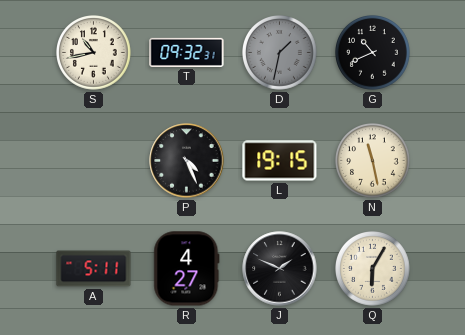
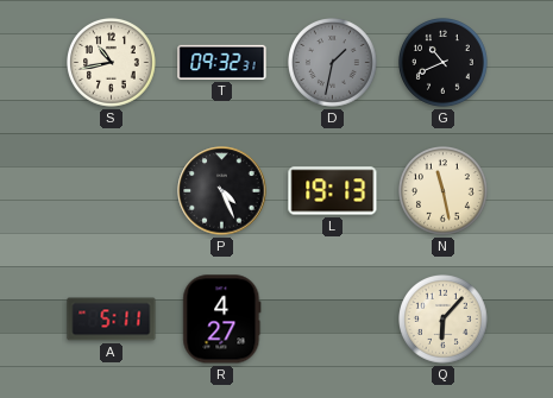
L: 19:15 -> 19:13
J: 1:49 -> none
Q: 6:05 -> 6:07
